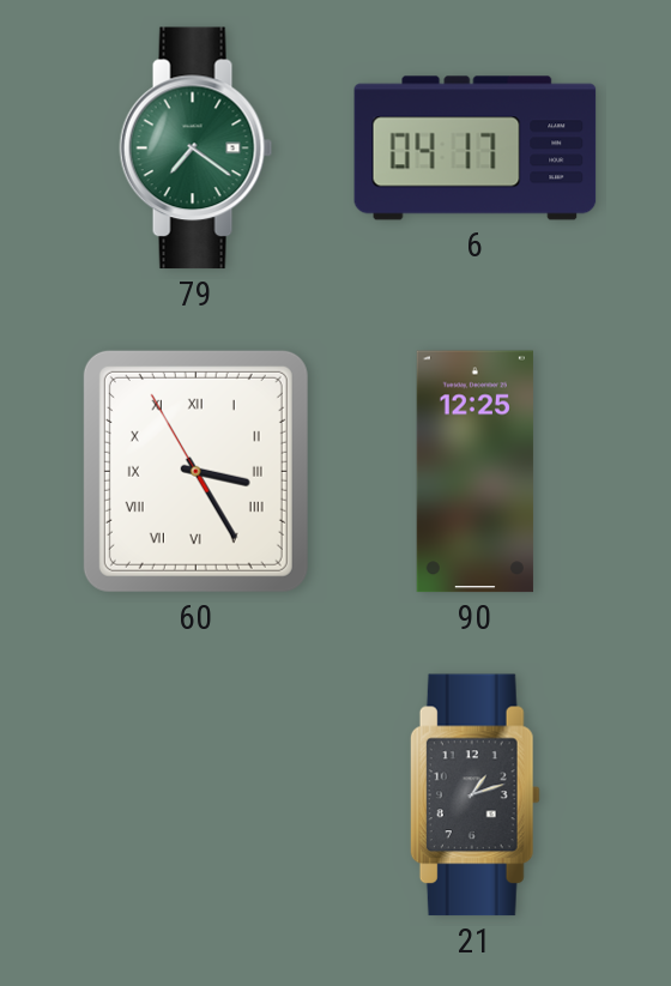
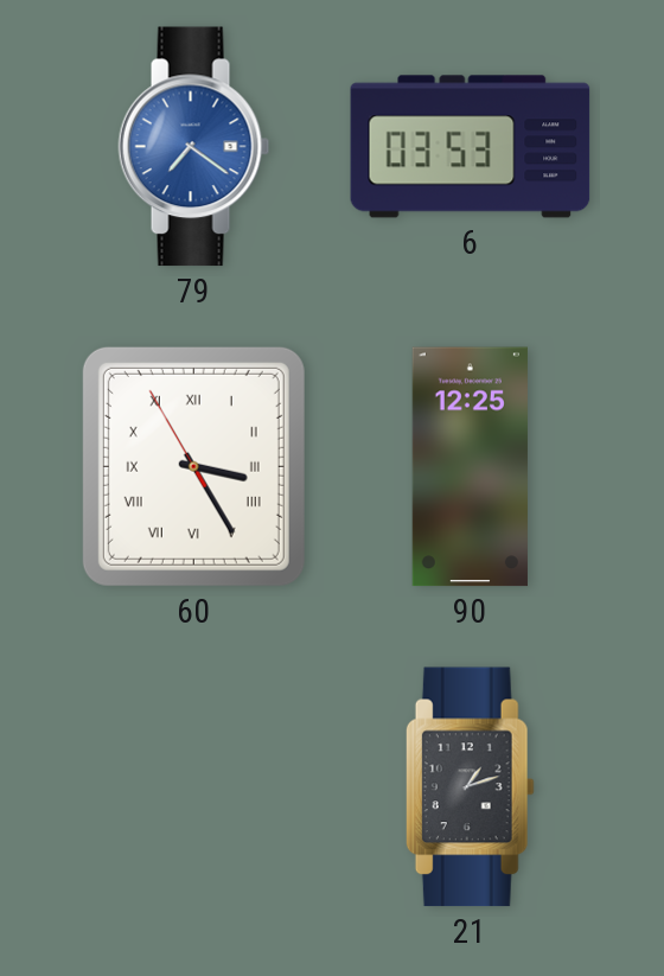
79 dial: green -> blue
6: 04:17 -> 03:53
